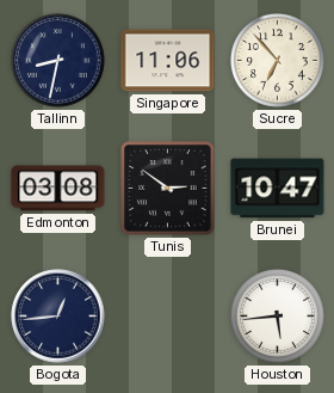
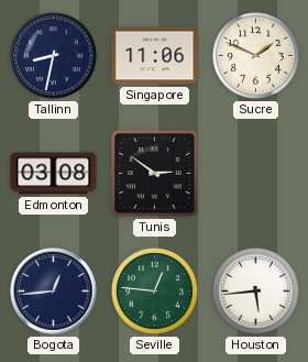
Sucre: 6:53 -> 1:49
Brunei: 10:47 -> none
Seville: none -> 12:46
